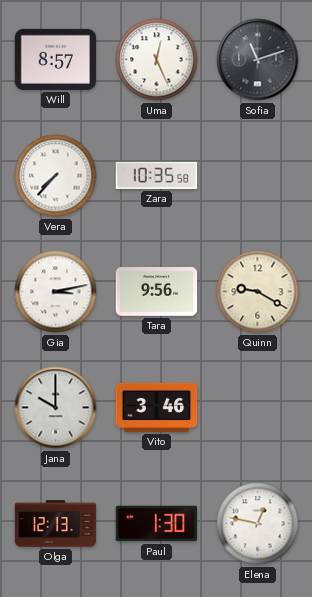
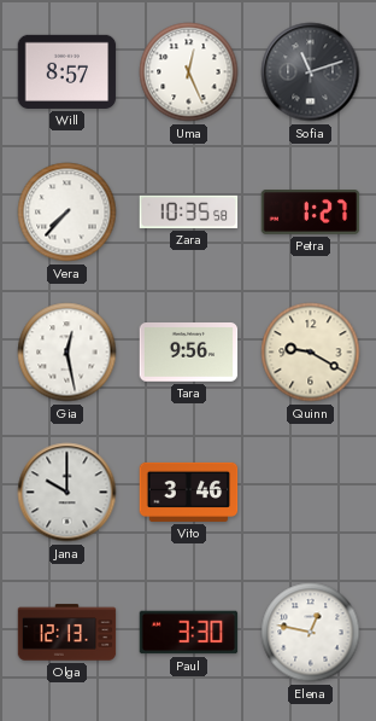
Petra: none -> 1:27
Gia: 3:13 -> 12:28
Paul: 1:30 -> 3:30
